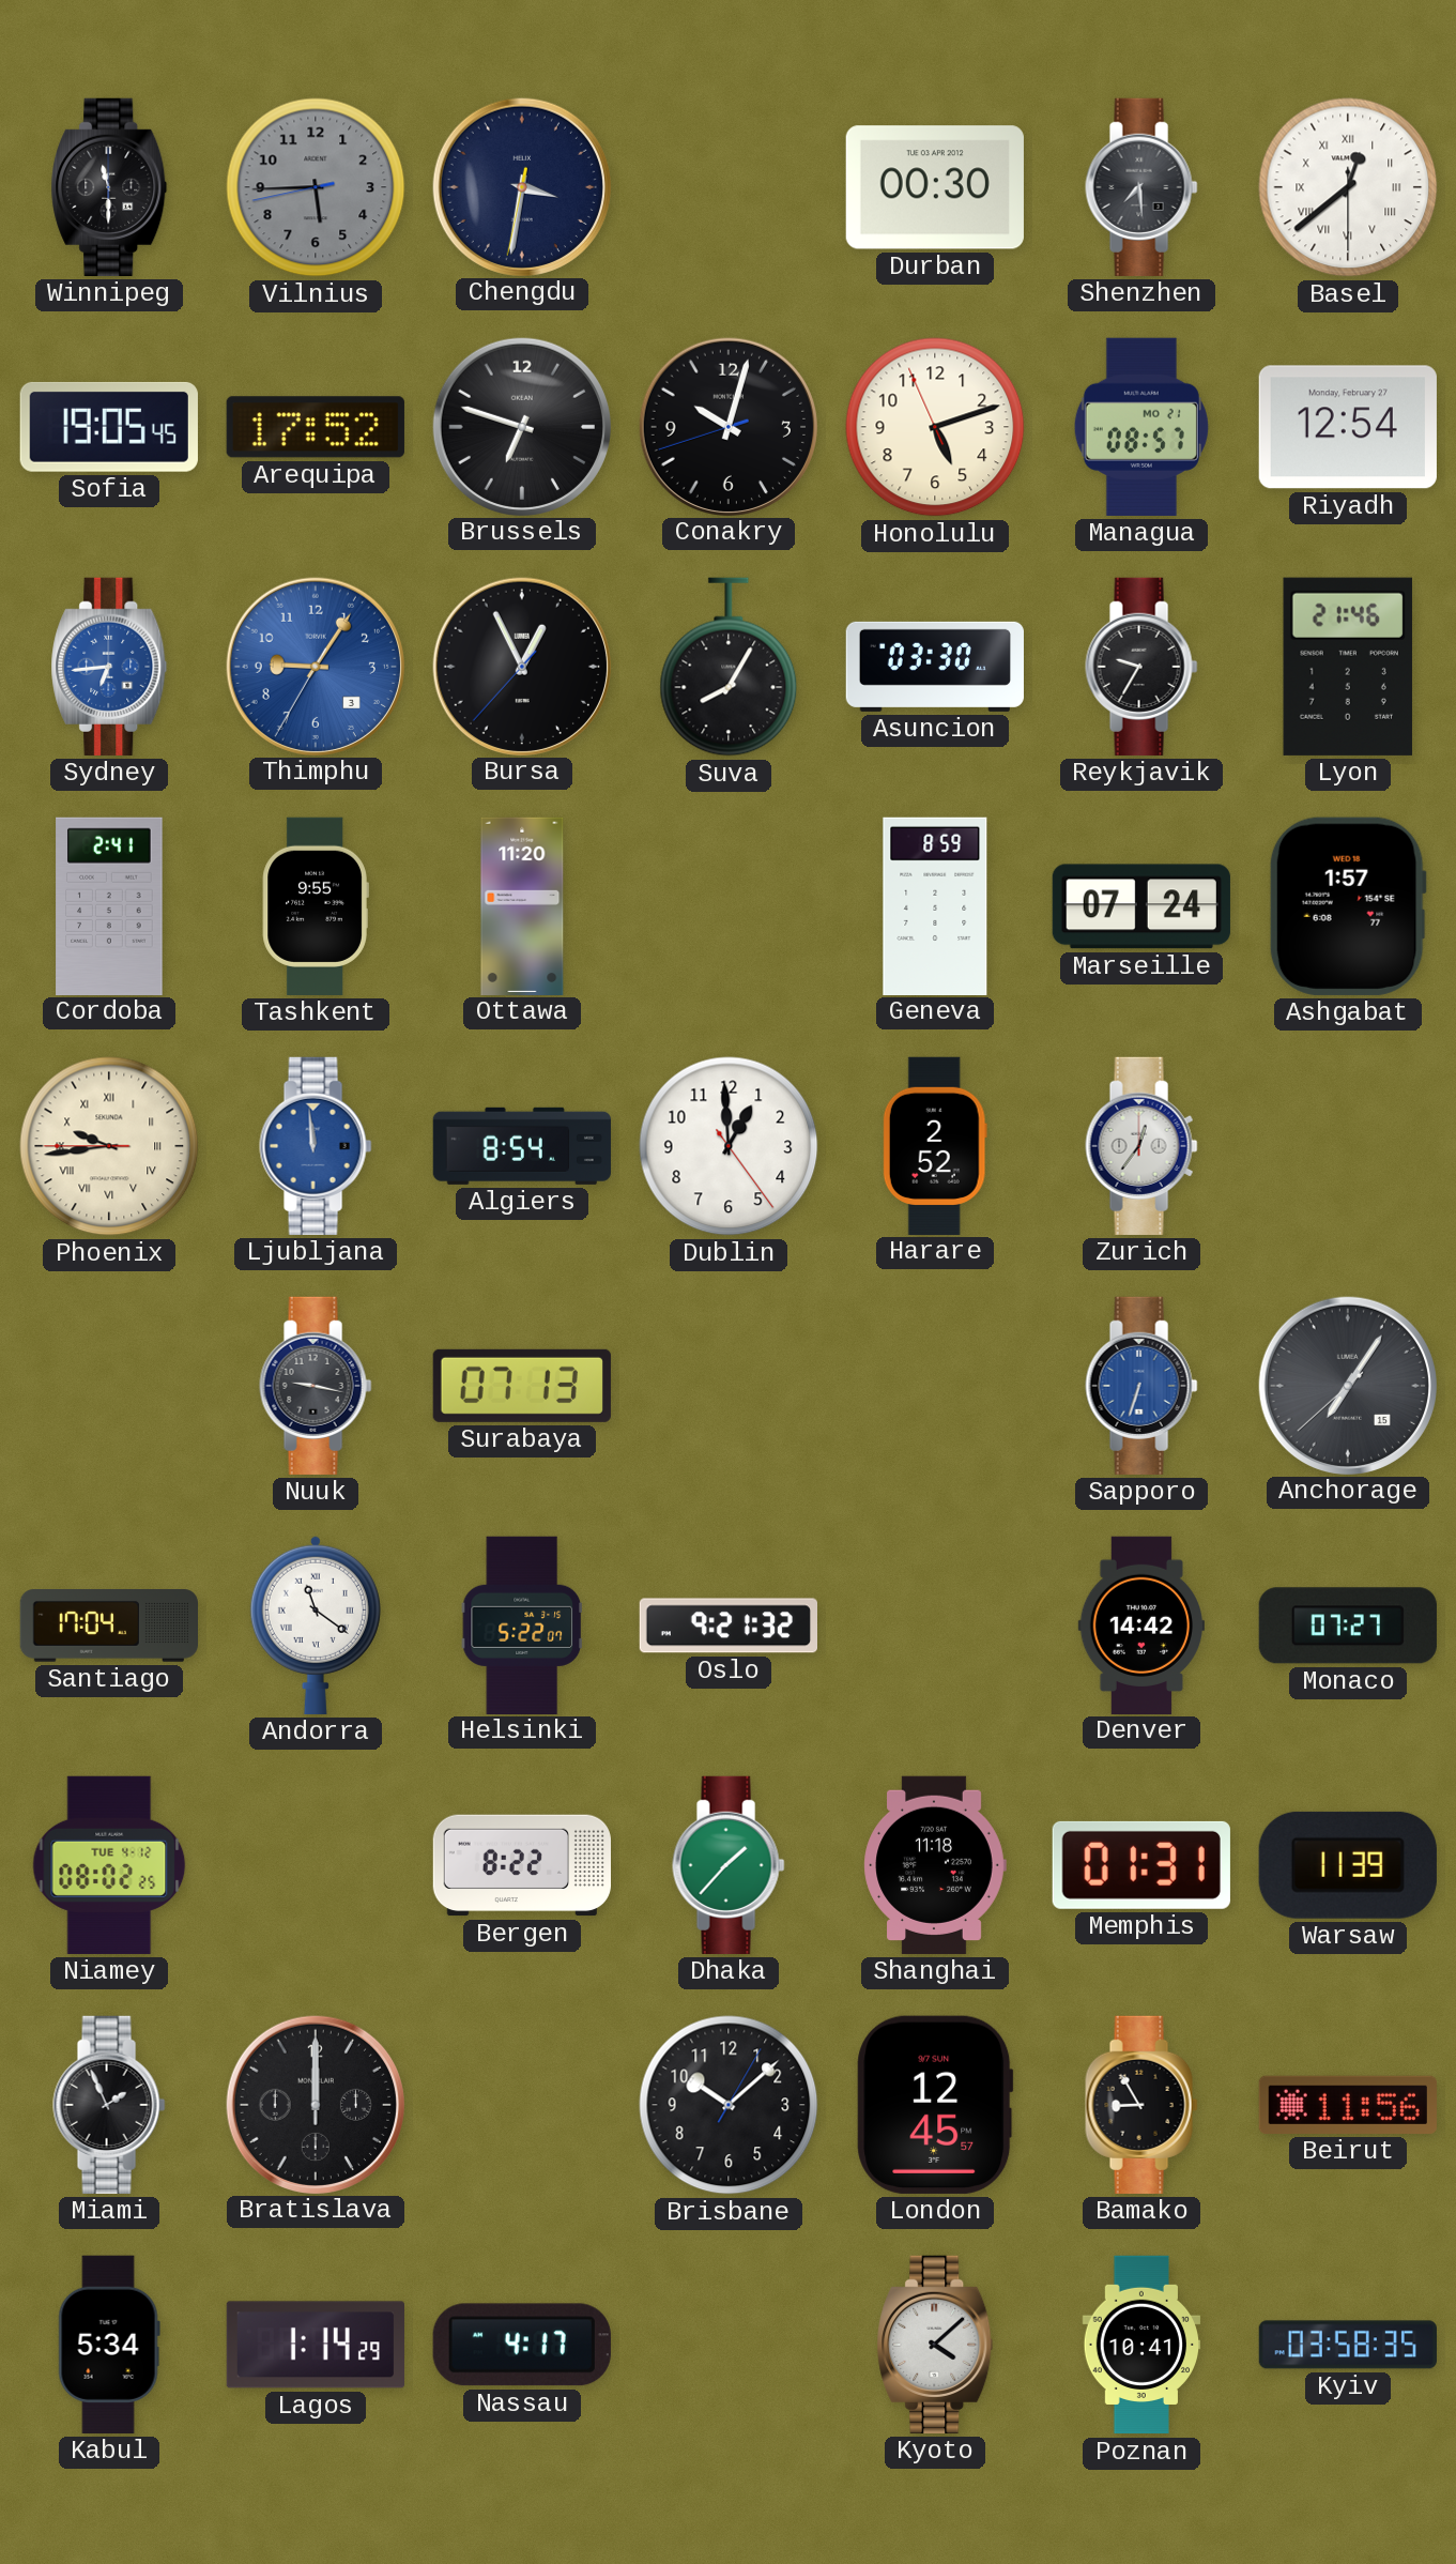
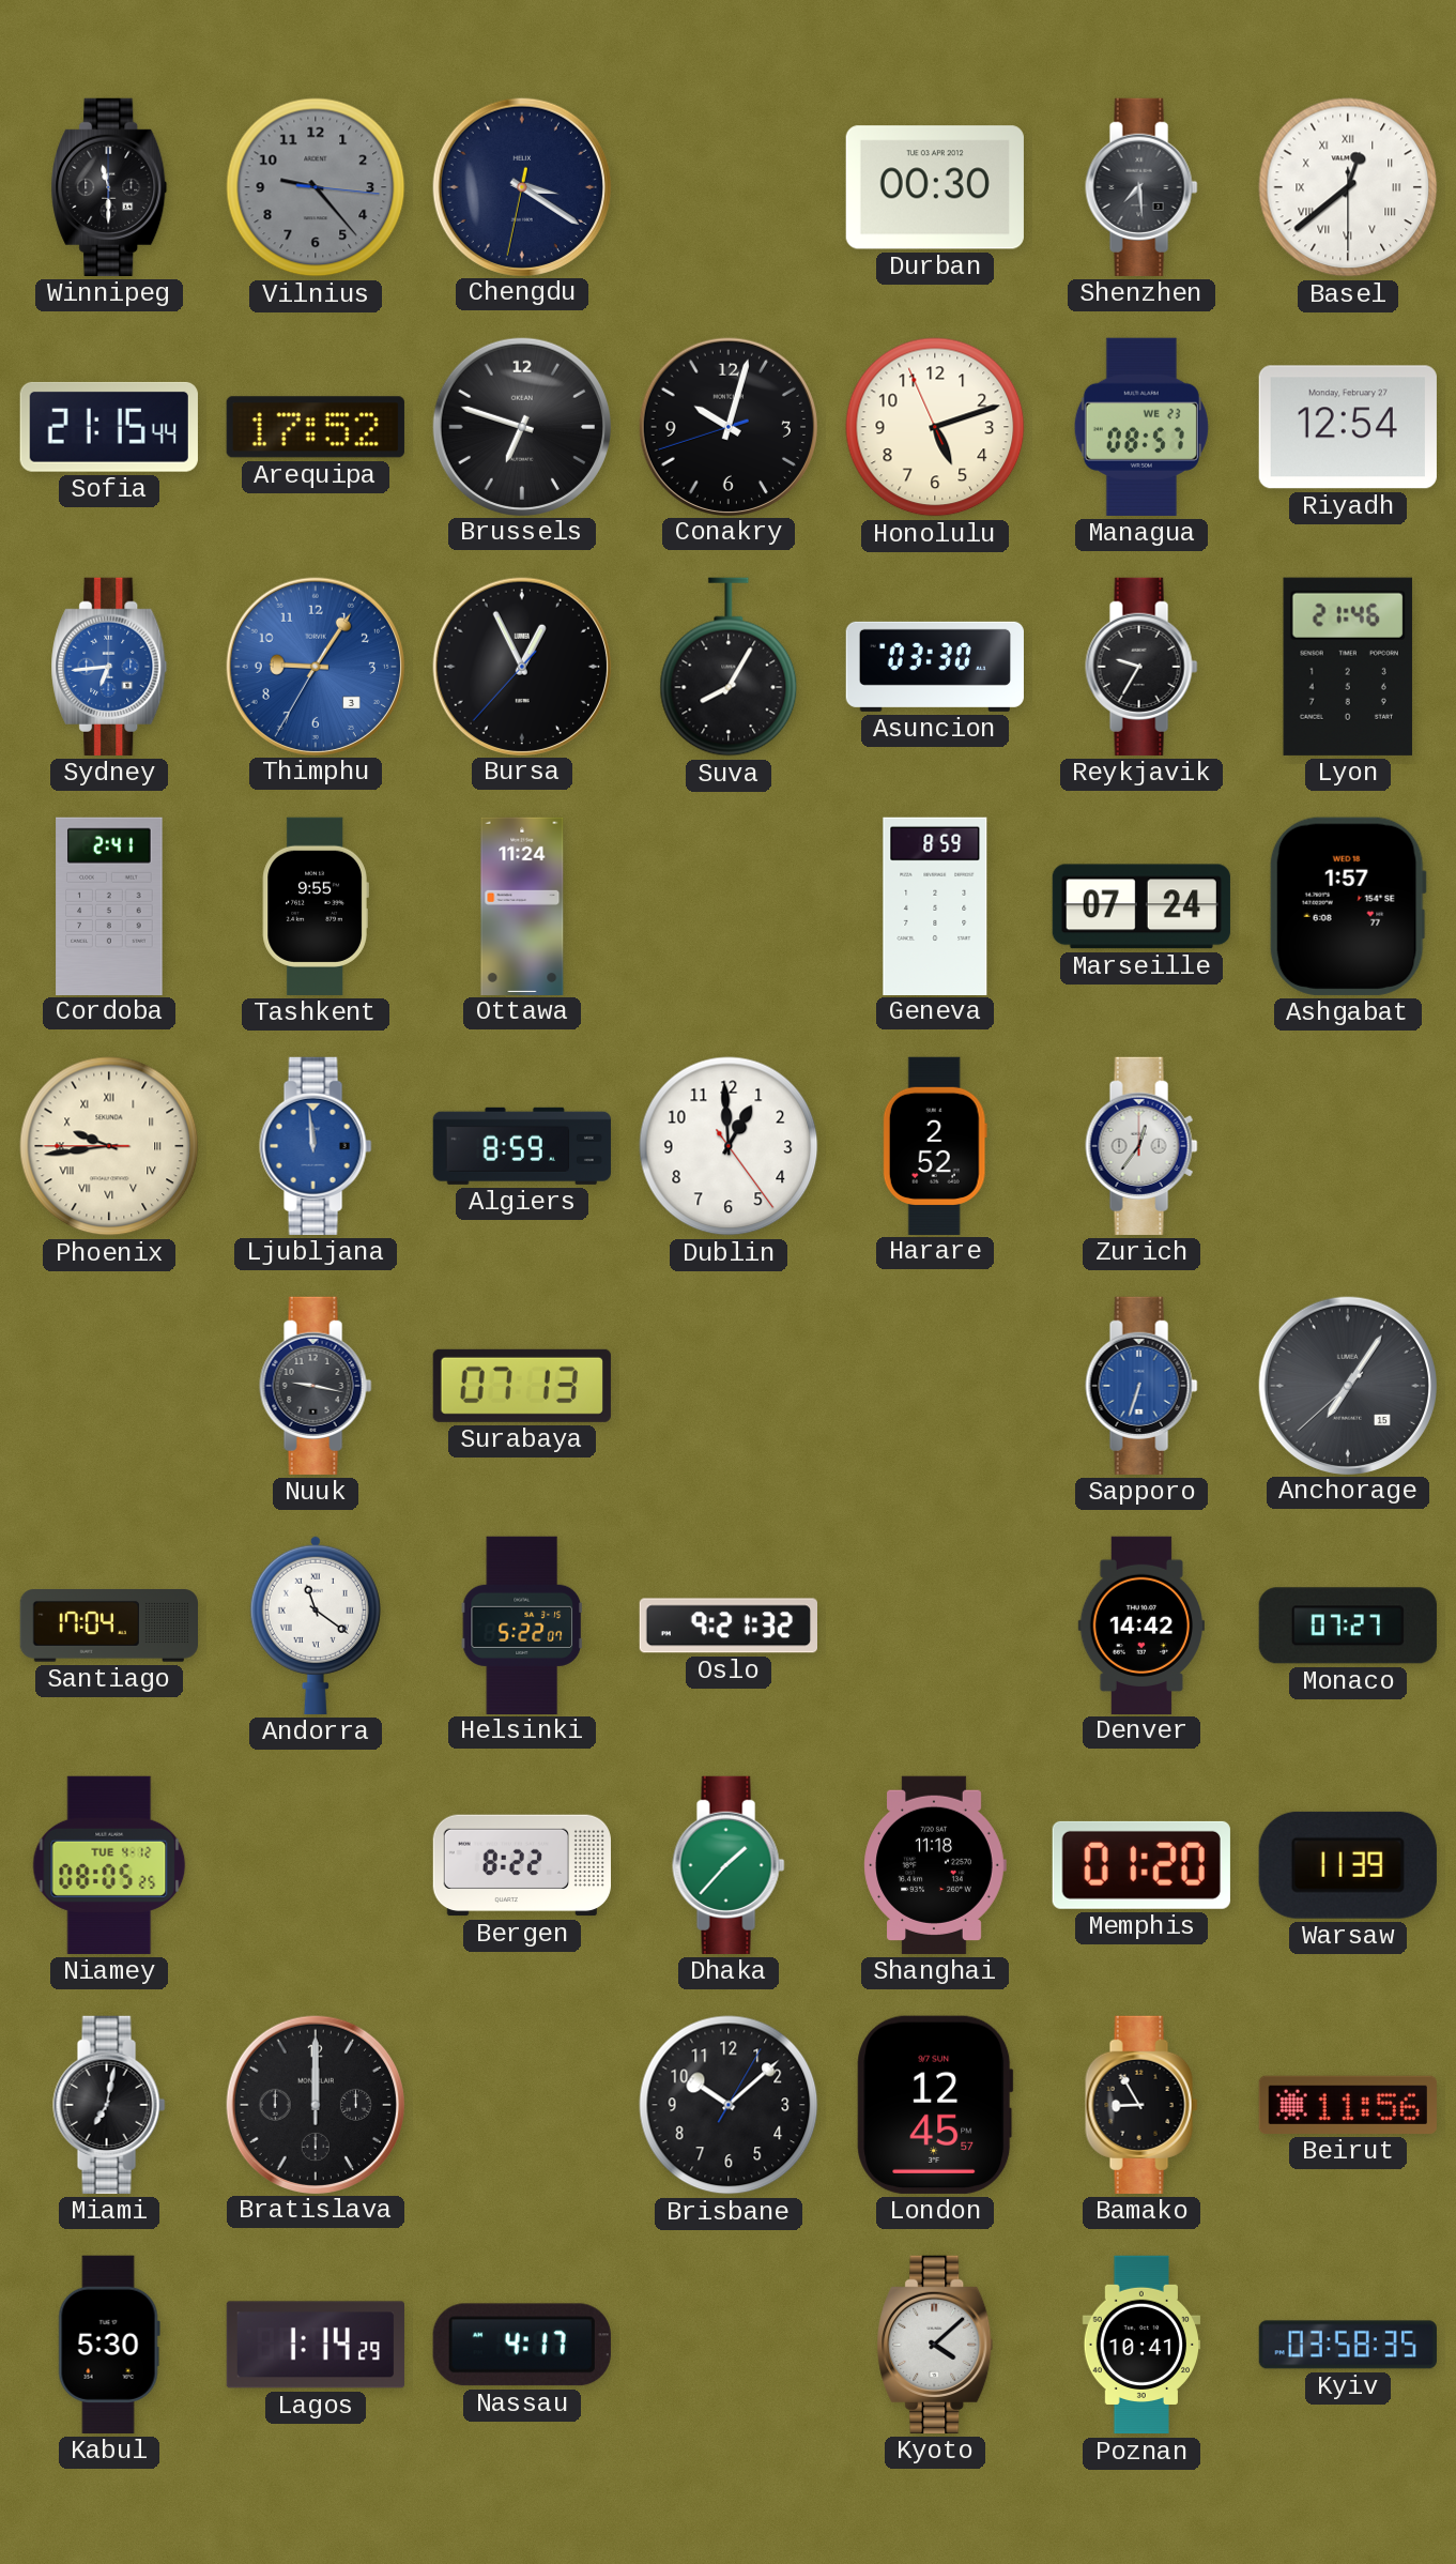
Vilnius: 5:44 -> 9:23
Chengdu: 3:31 -> 3:20
Sofia: 19:05 -> 21:15
Managua date: MO 21 -> WE 23
Ottawa: 11:20 -> 11:24
Algiers: 8:54 -> 8:59
Niamey: 08:02 -> 08:05
Memphis: 01:31 -> 01:20
Miami: 1:56 -> 7:02
Kabul: 5:34 -> 5:30
